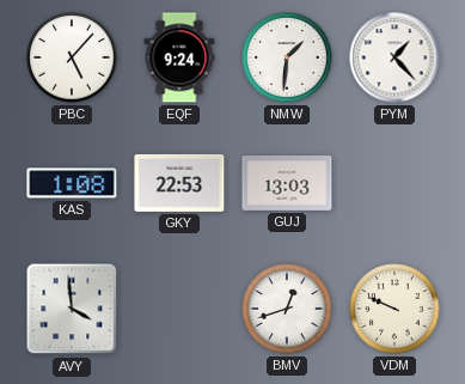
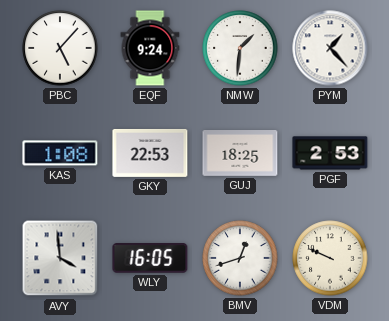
GUJ: 13:03 -> 18:25
PGF: none -> 2:53
WLY: none -> 16:05
